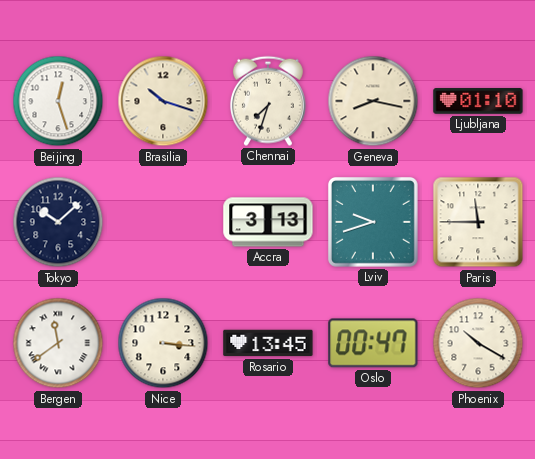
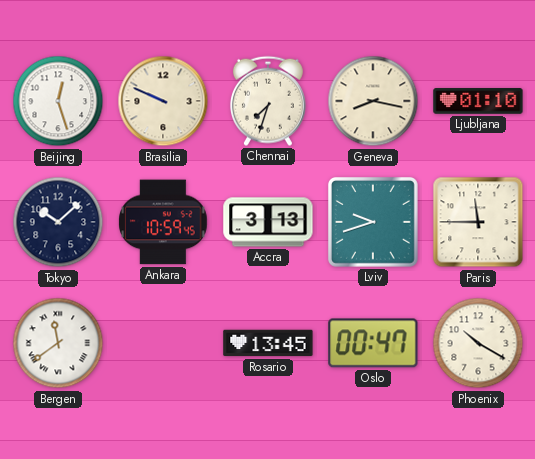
Brasilia: 10:18 -> 9:49
Ankara: none -> 10:59
Nice: 3:16 -> none
